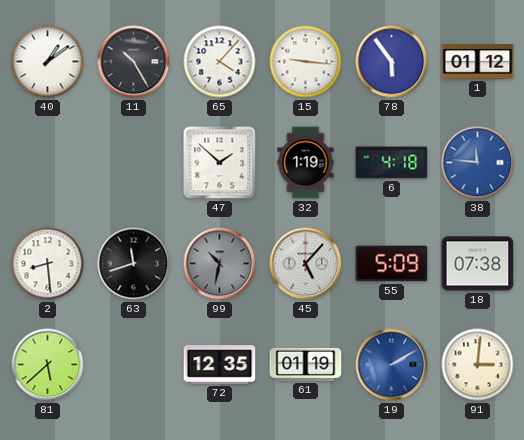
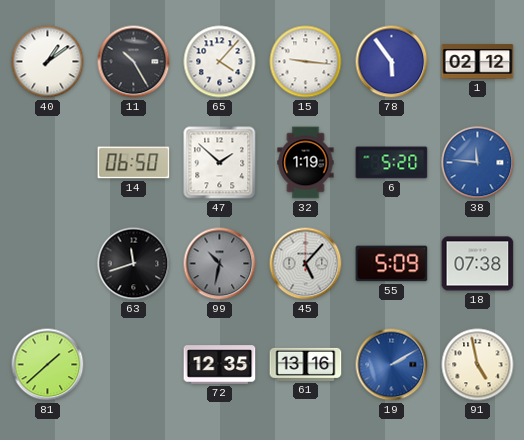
1: 01:12 -> 02:12
14: none -> 06:50
6: 4:18 -> 5:20
2: 8:29 -> none
81: 5:38 -> 1:38
61: 01:19 -> 13:16
91: 3:01 -> 4:58
